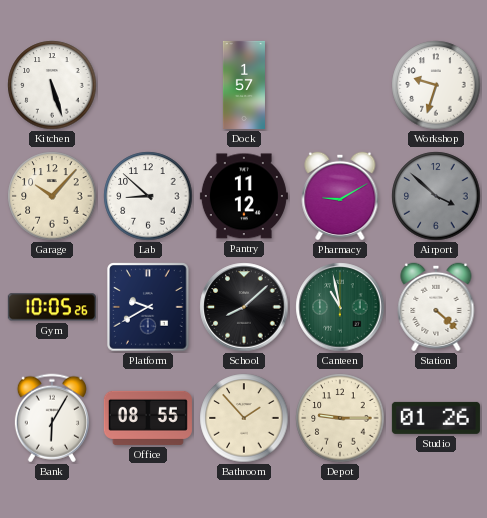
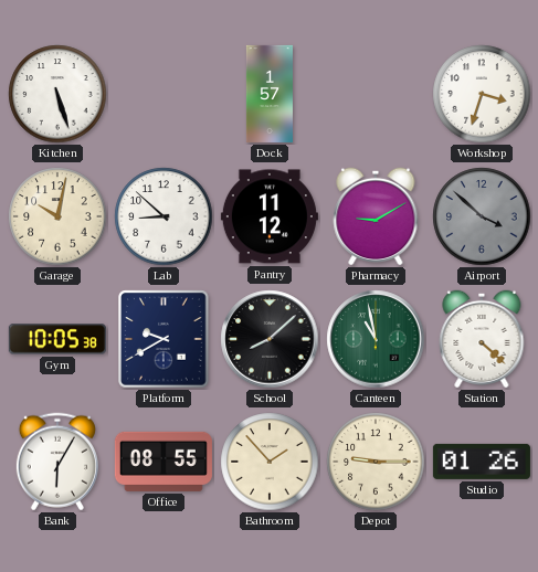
Workshop: 9:33 -> 3:33
Garage: 10:07 -> 10:02
Gym: 10:05:26 -> 10:05:38
